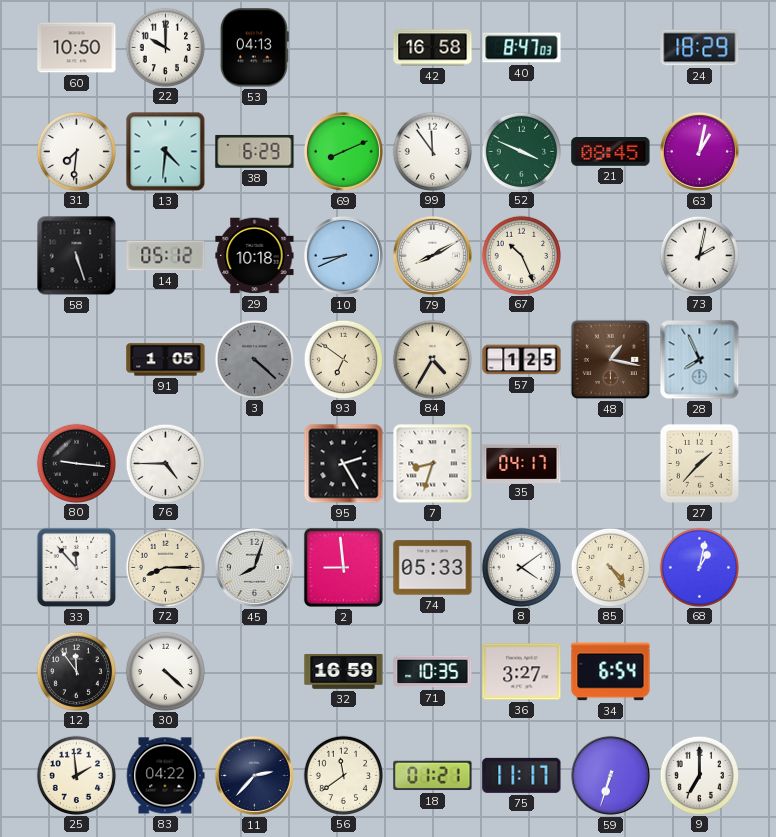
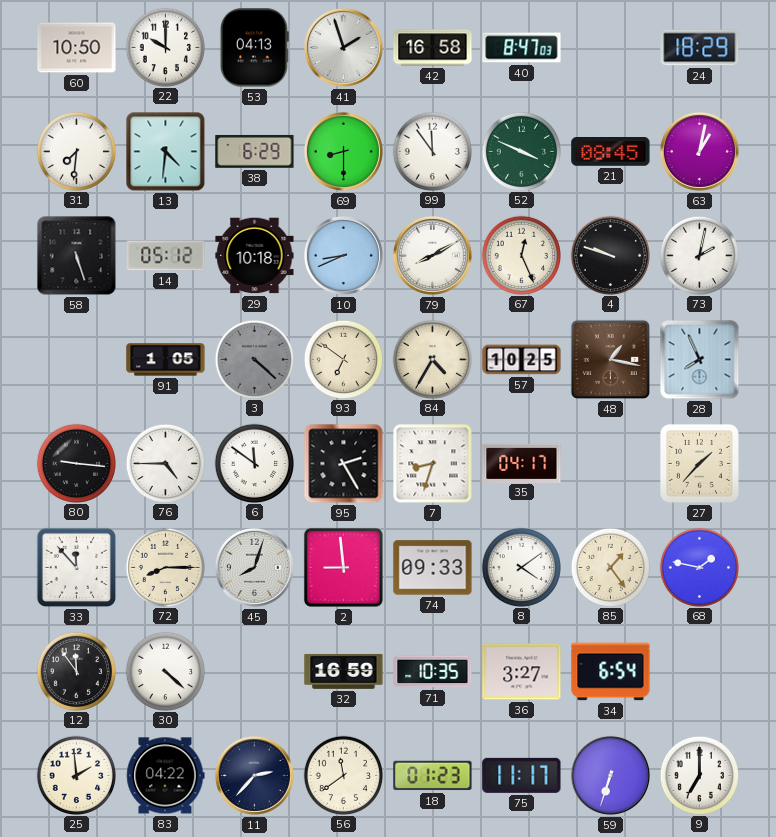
41: none -> 1:57
69: 8:11 -> 8:30
67: 10:26 -> 12:26
4: none -> 9:48
57: 1:25 -> 10:25
6: none -> 11:51
74: 05:33 -> 09:33
85: 4:24 -> 1:24
68: 1:02 -> 1:47
18: 01:21 -> 01:23
